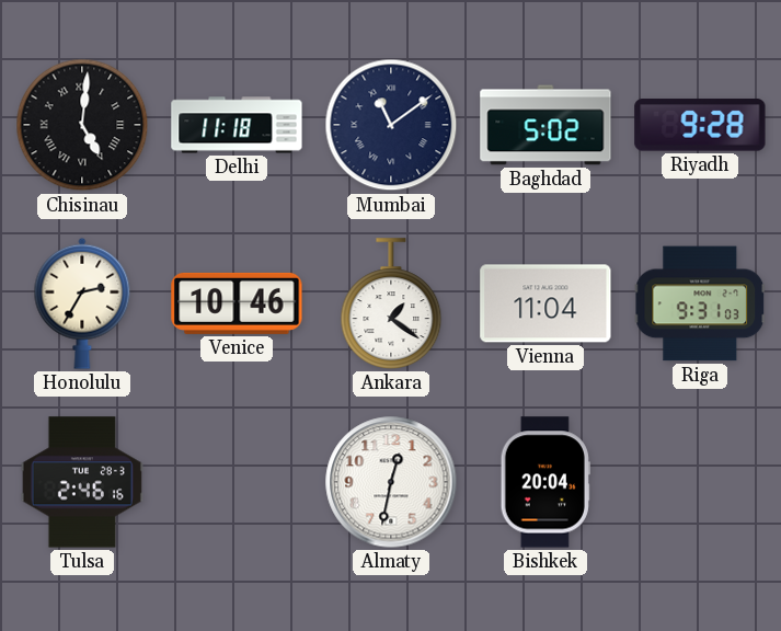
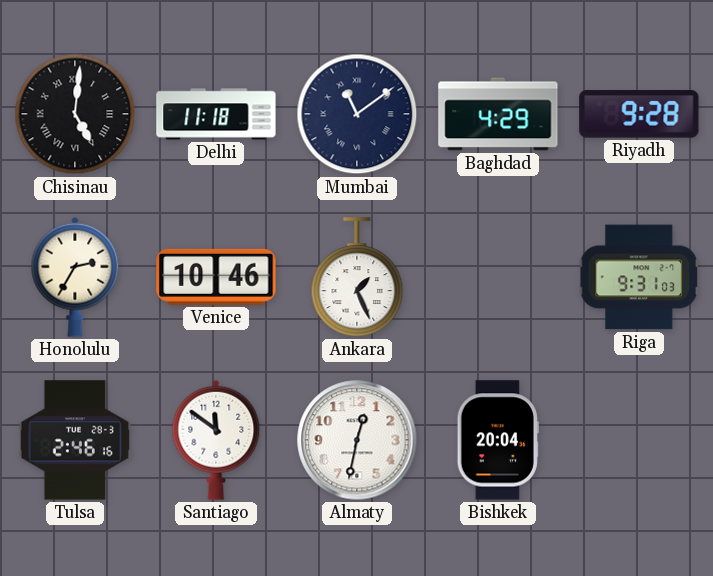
Baghdad: 5:02 -> 4:29
Ankara: 1:21 -> 1:26
Vienna: 11:04 -> none
Santiago: none -> 11:51
